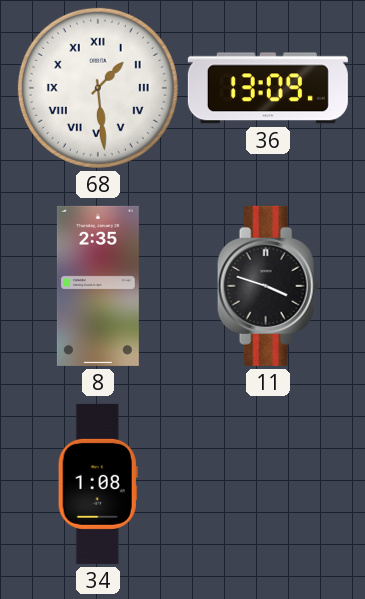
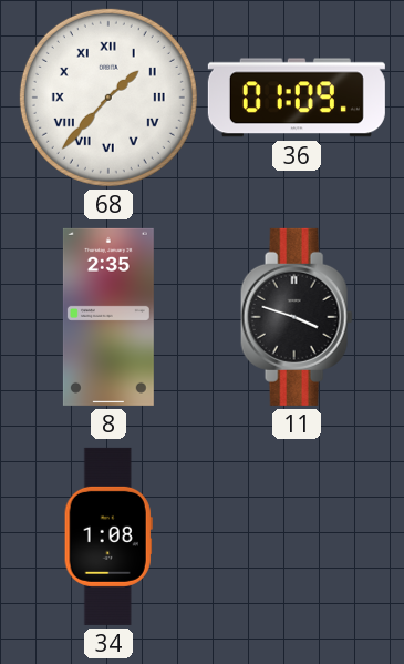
68: 1:29 -> 1:37
36: 13:09 -> 01:09
